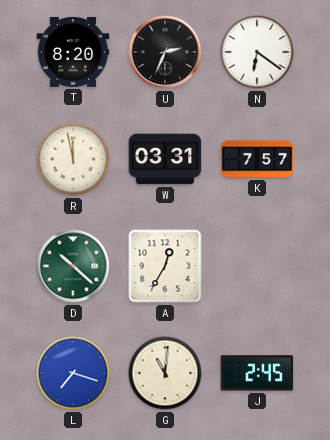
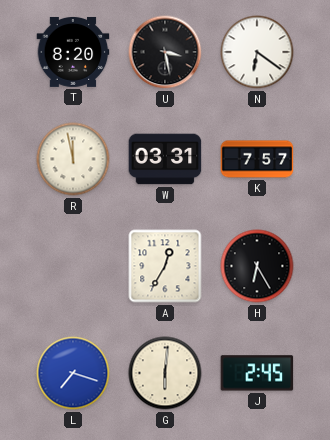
U: 2:34 -> 3:28
D: 10:22 -> none
H: none -> 6:25
G: 11:01 -> 6:01
